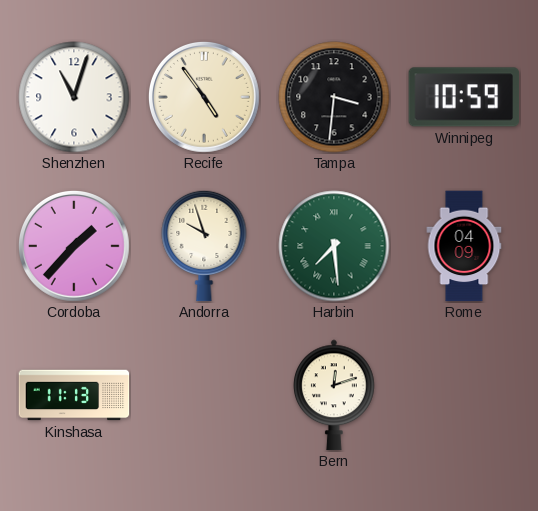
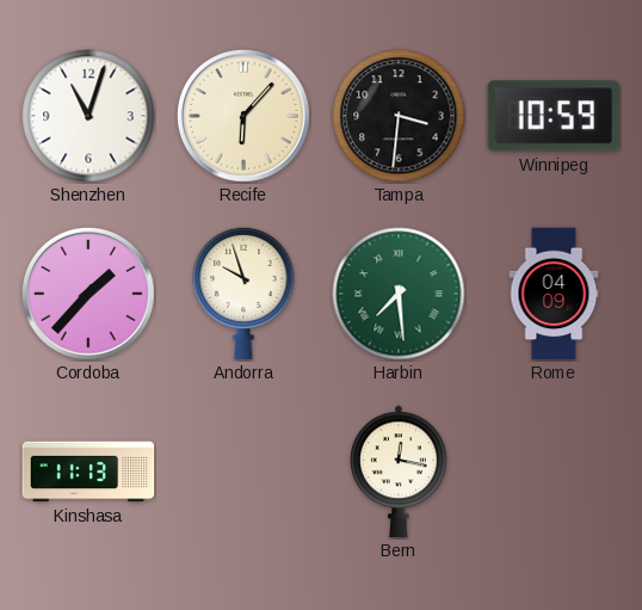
Recife: 4:54 -> 6:07
Bern: 12:12 -> 12:17
